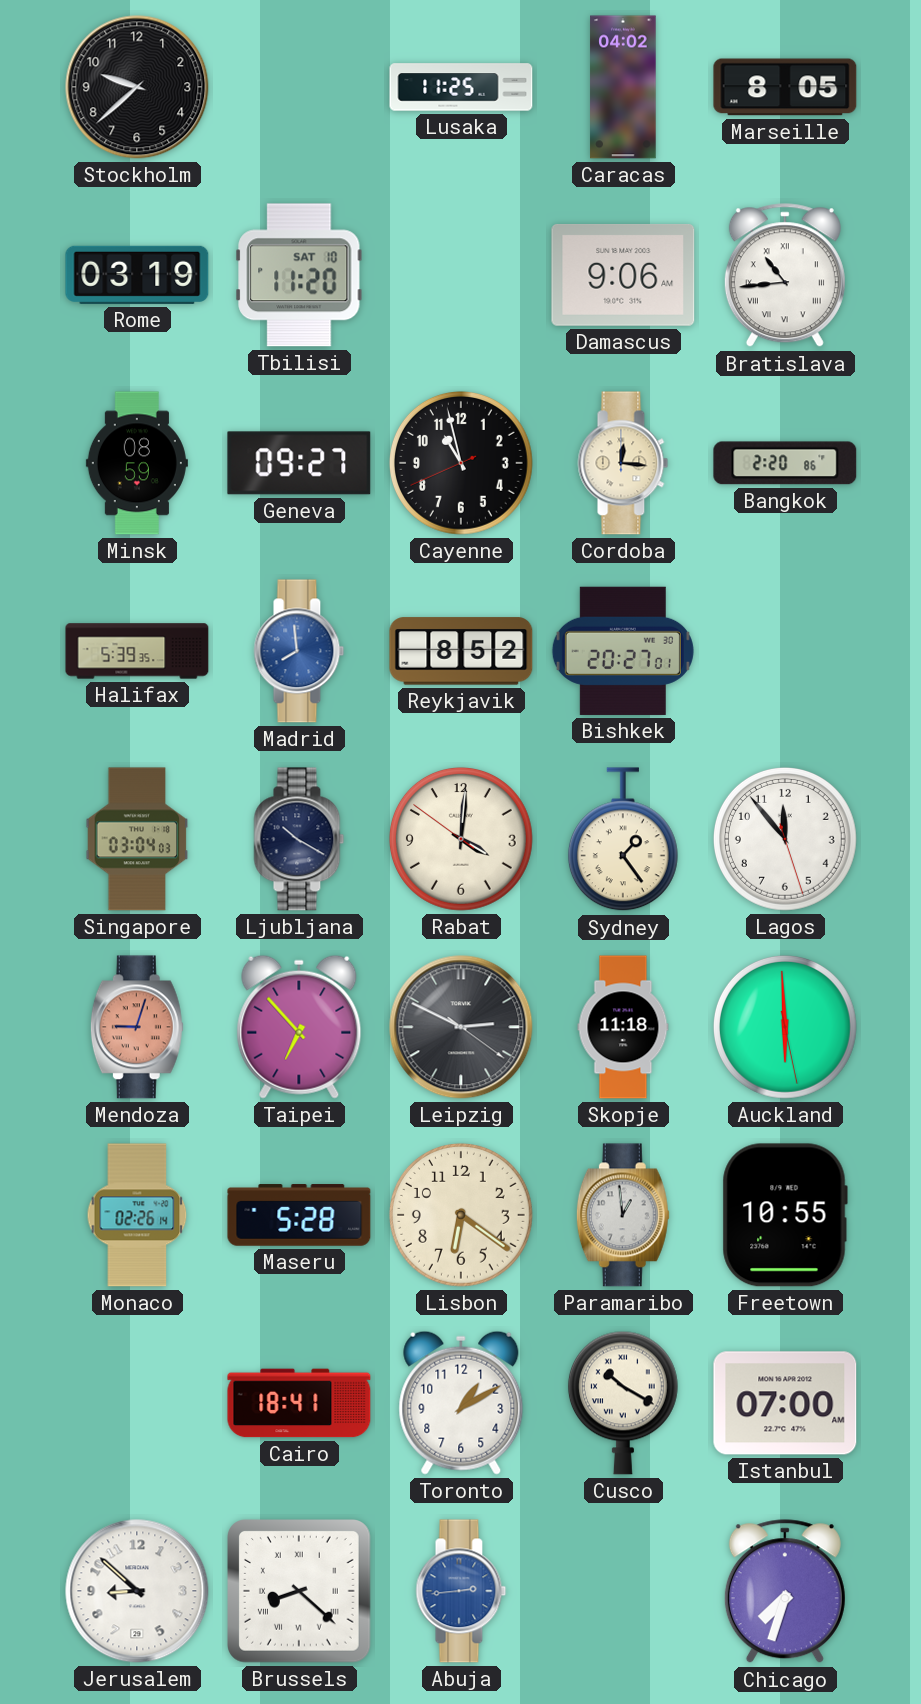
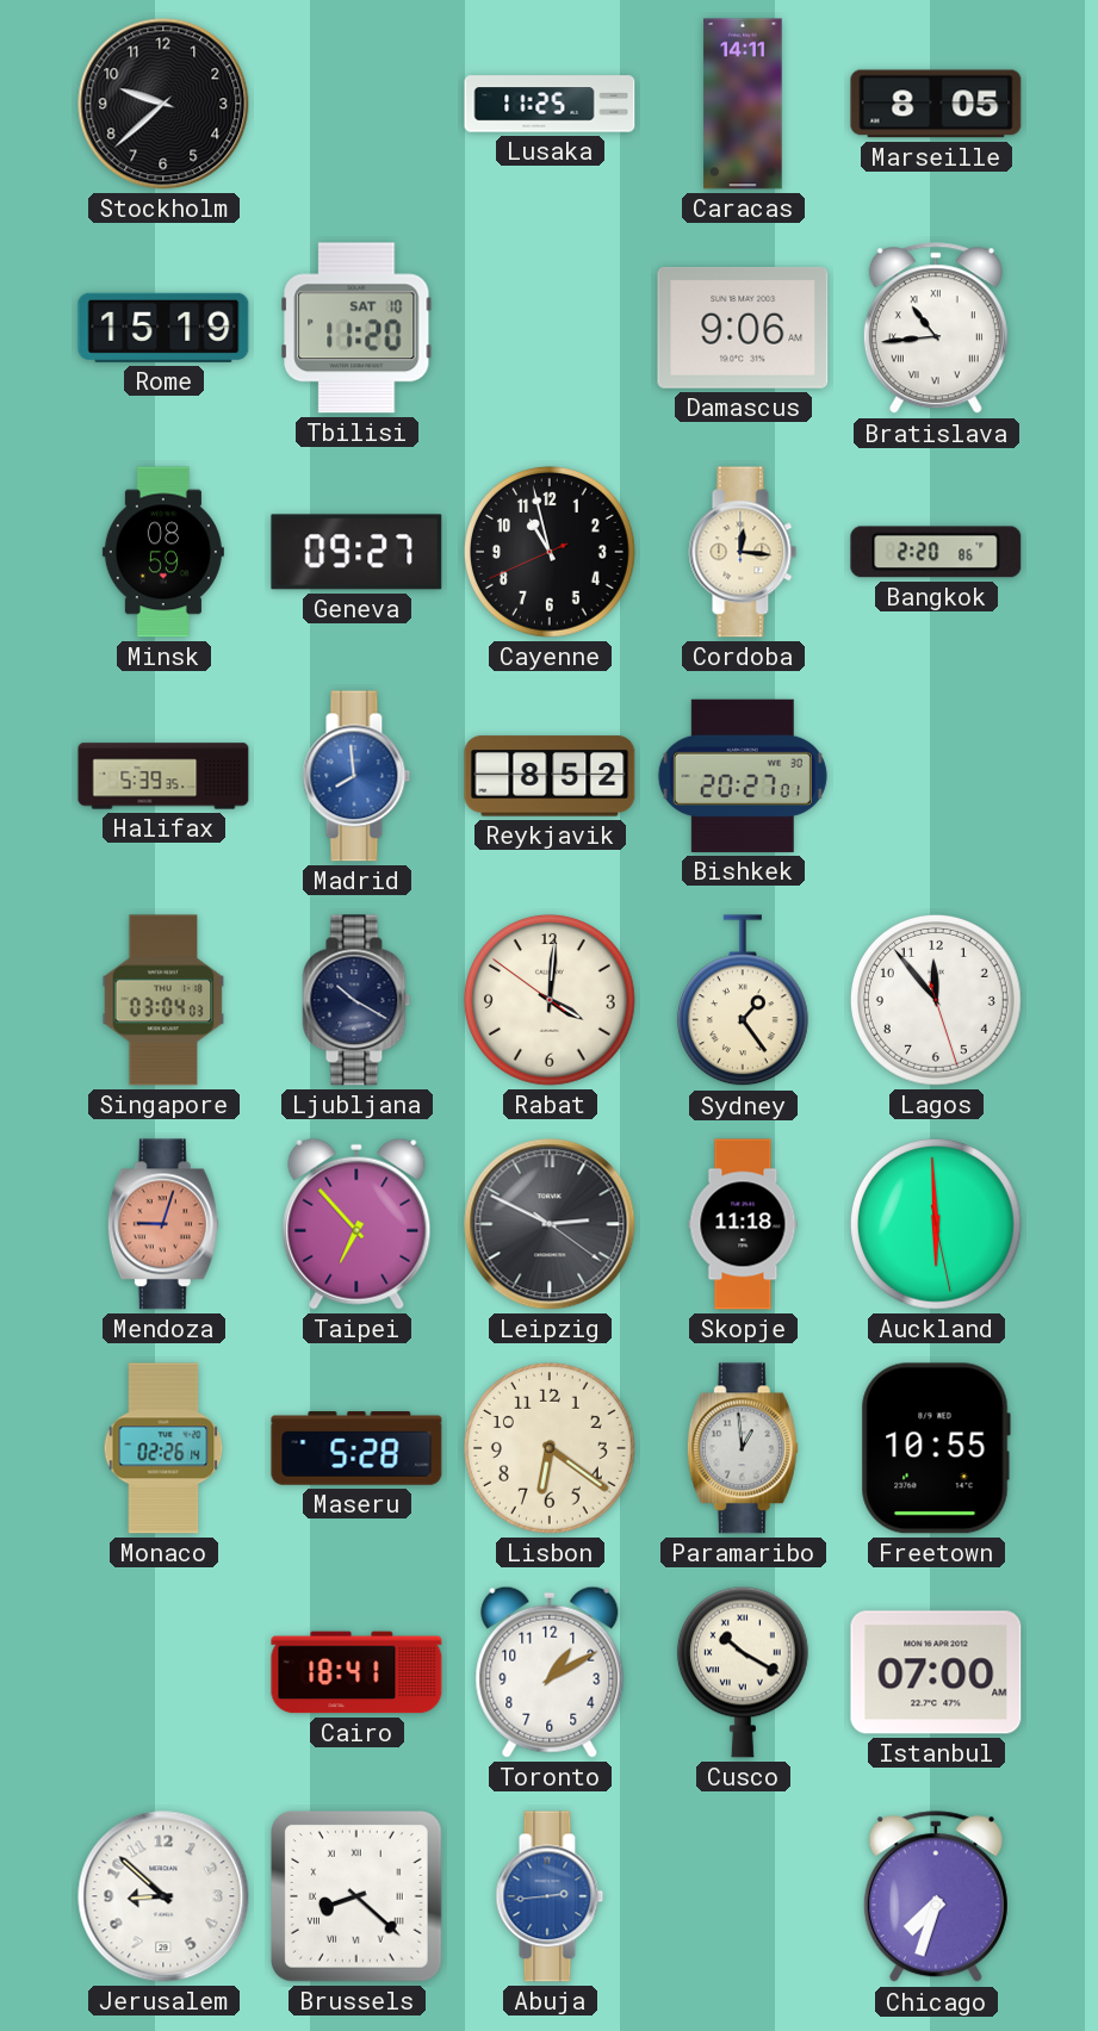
Caracas: 04:02 -> 14:11
Rome: 03:19 -> 15:19
